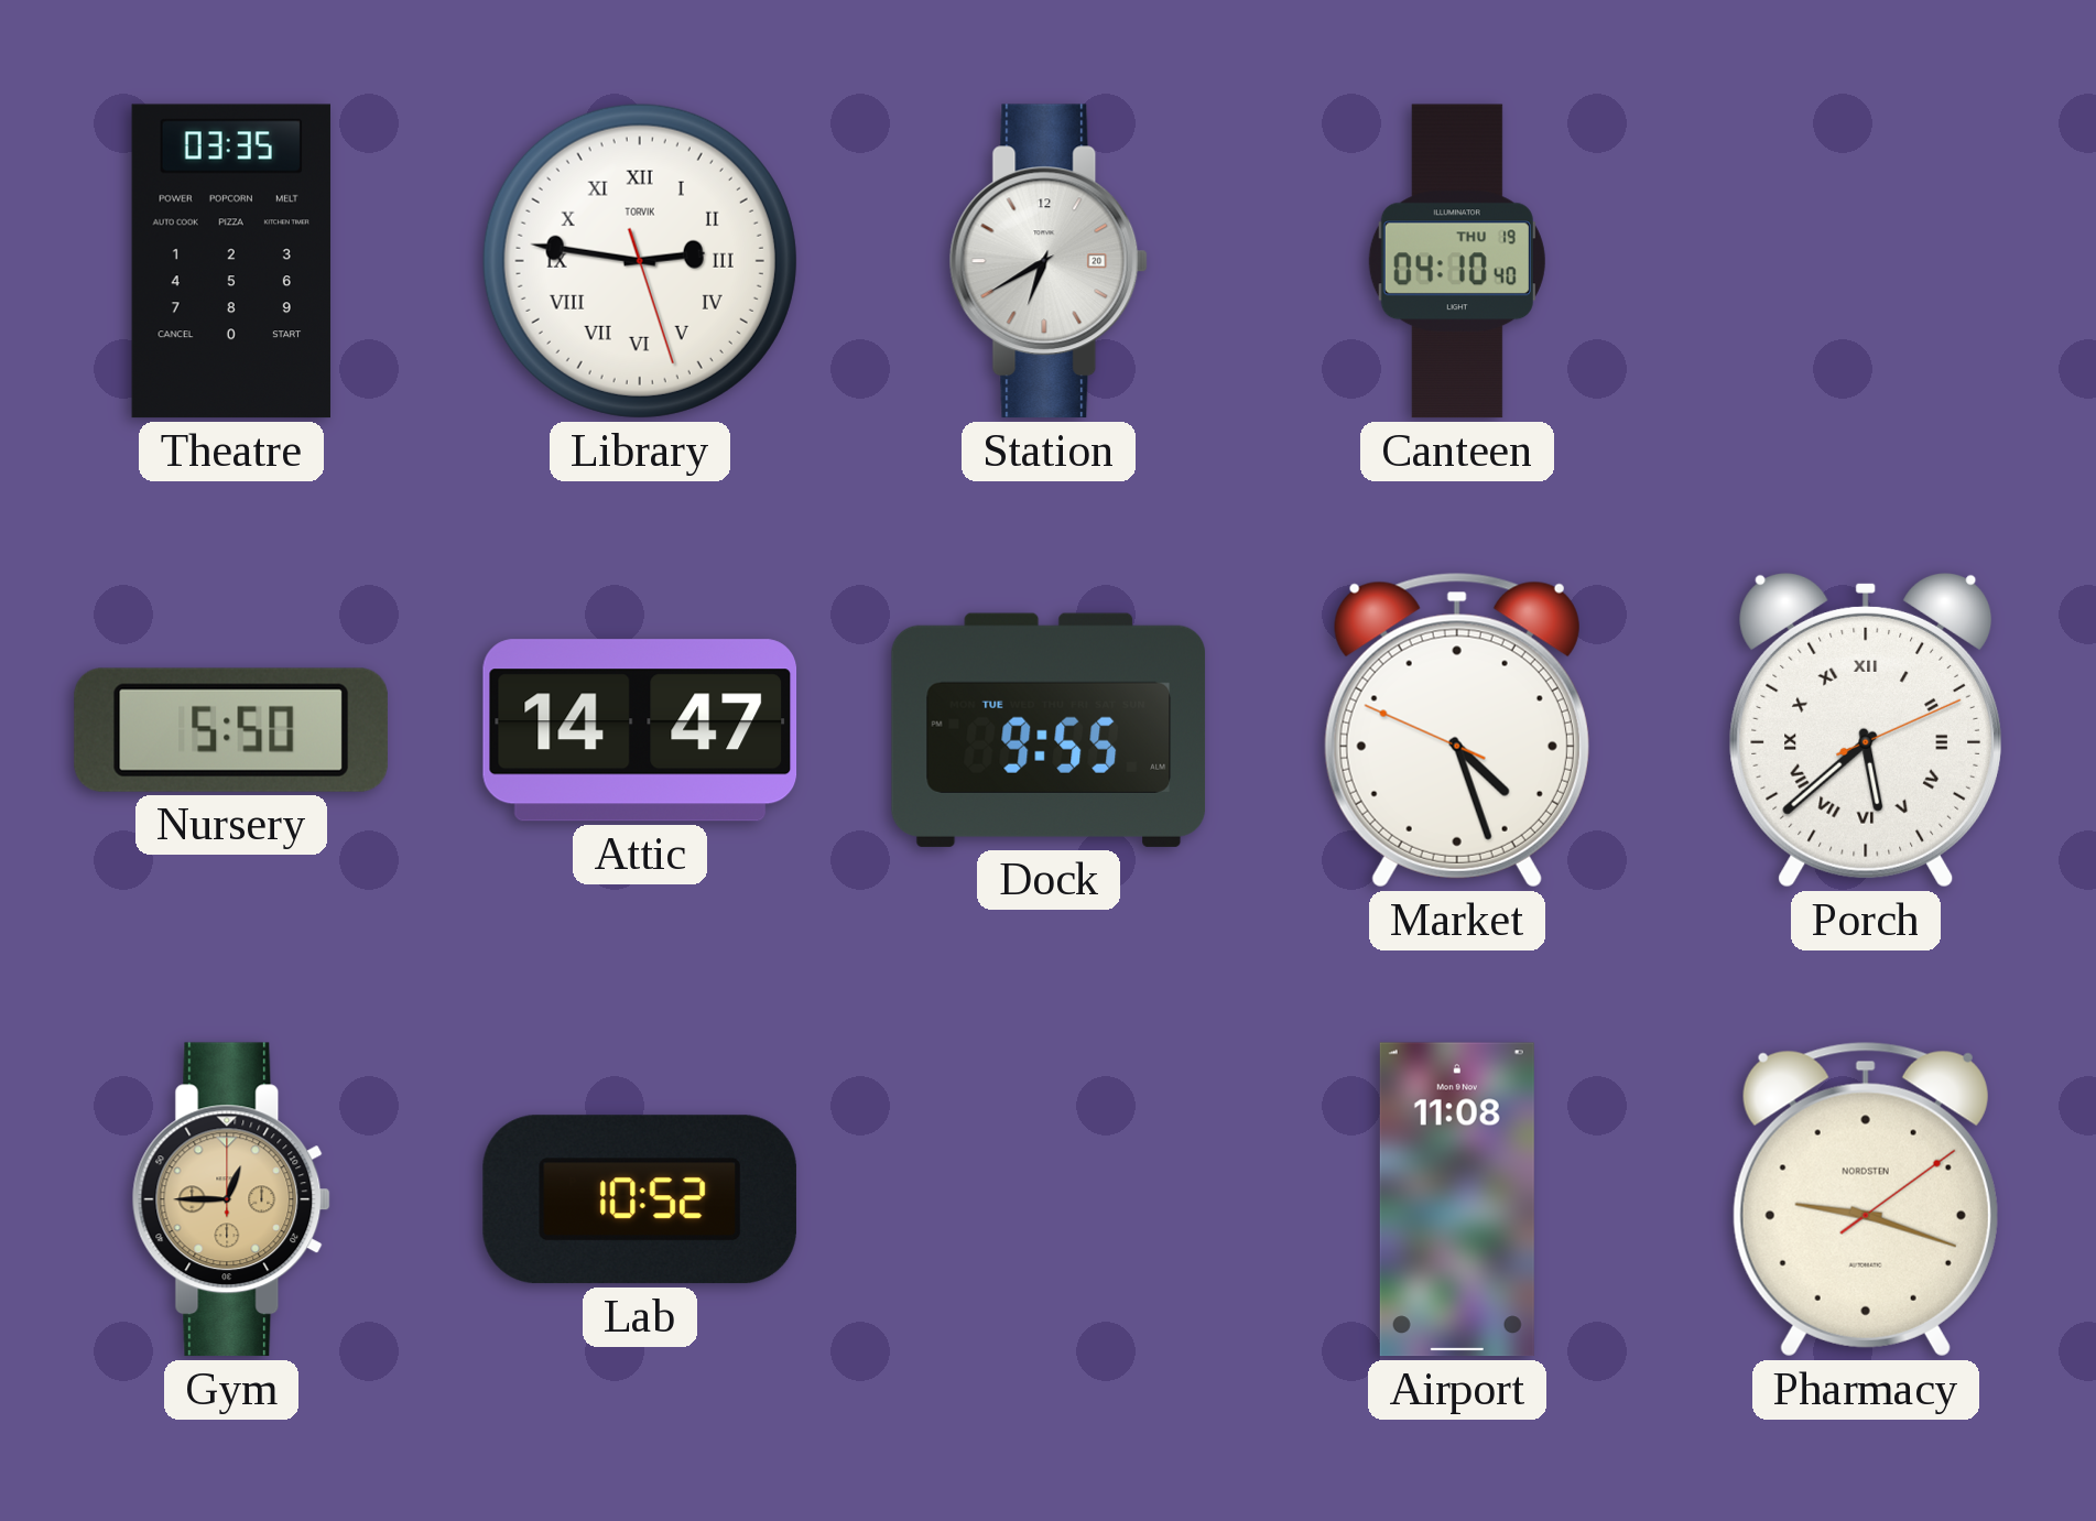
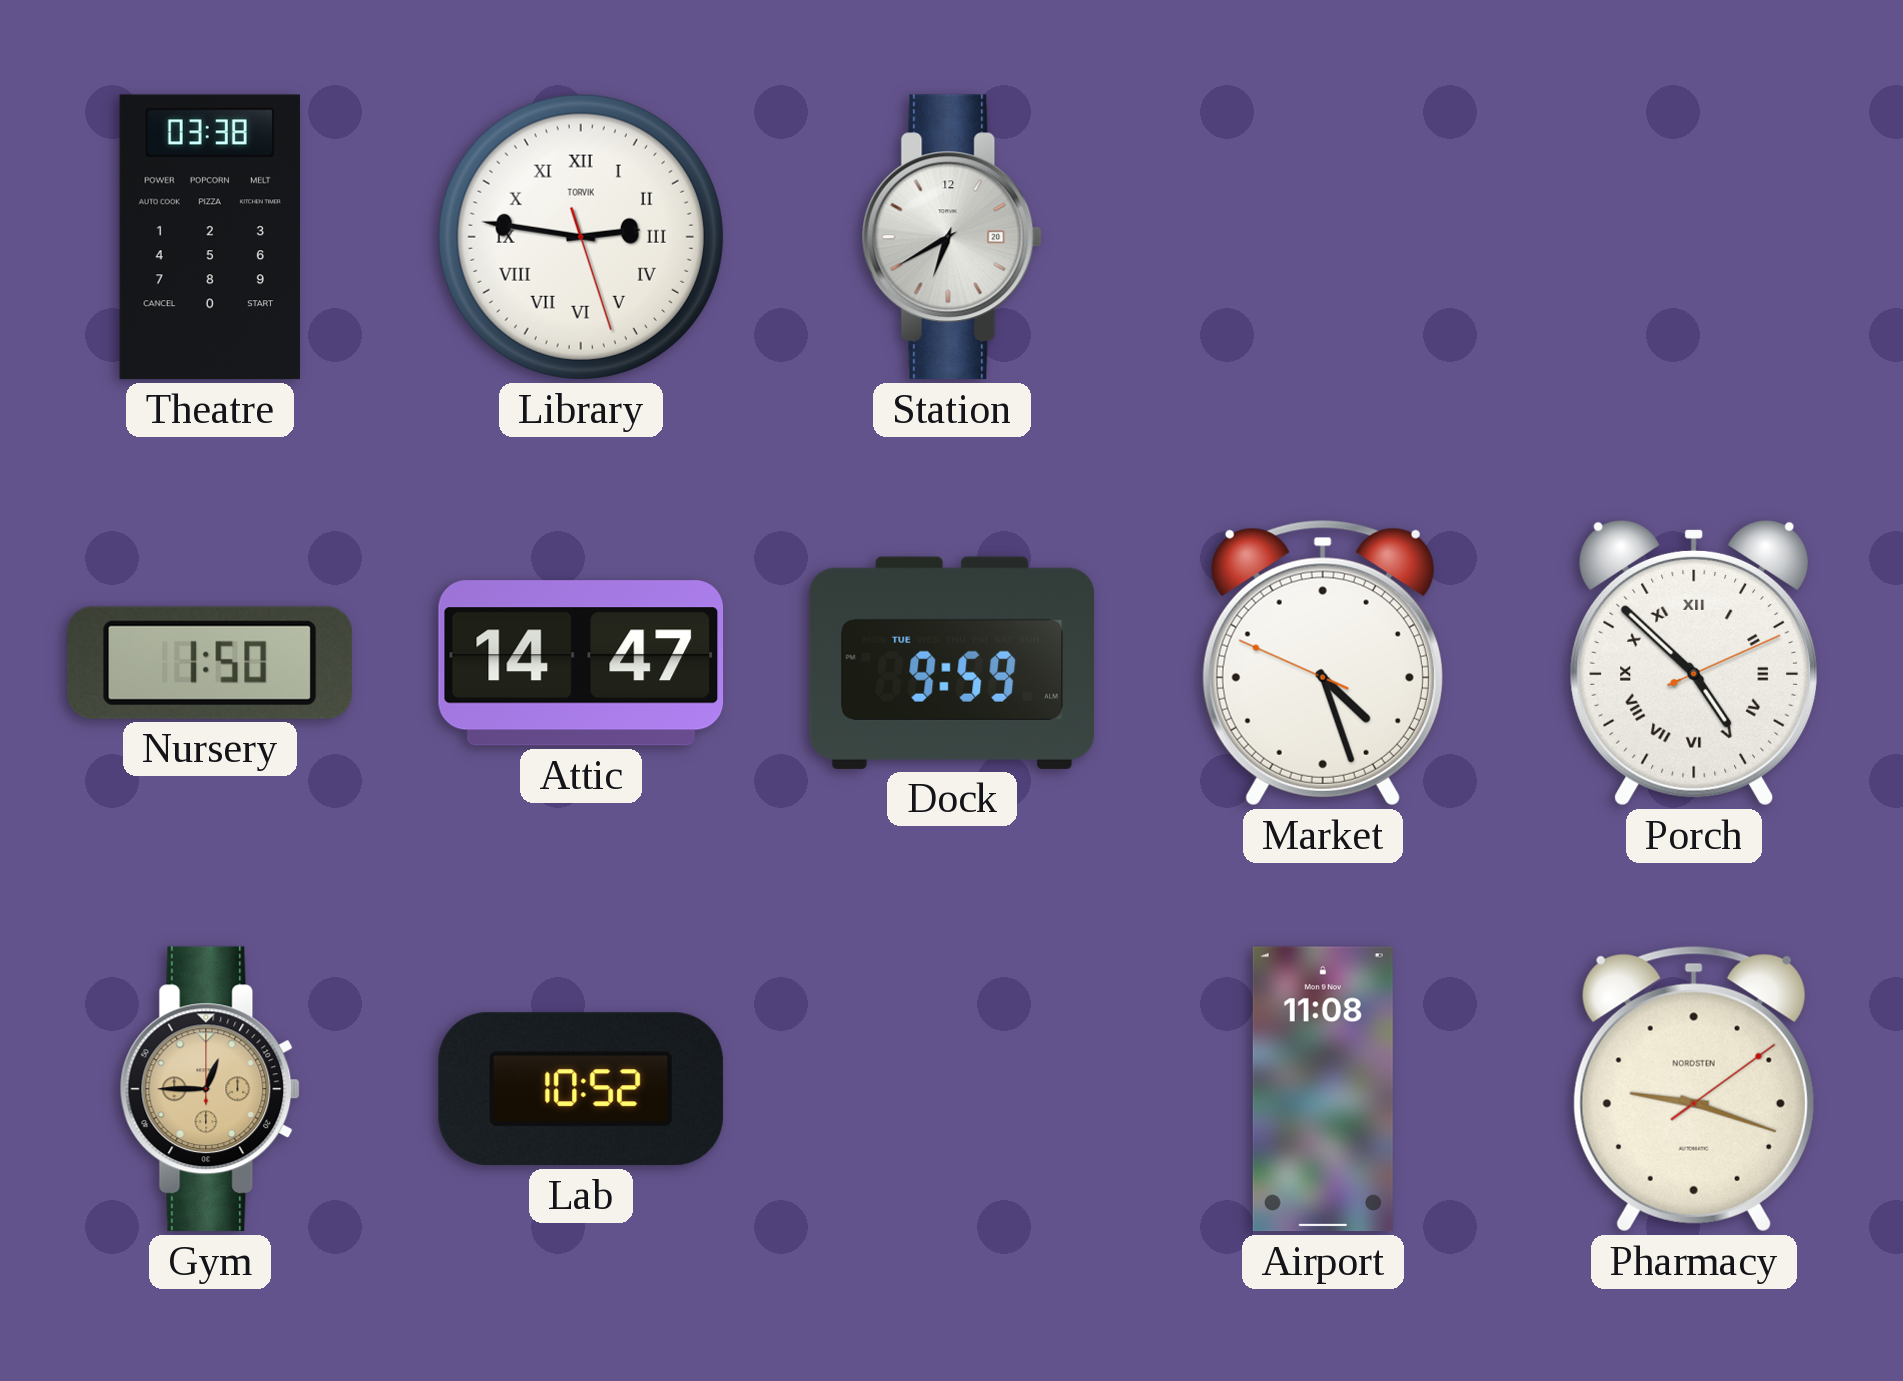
Theatre: 03:35 -> 03:38
Canteen: 04:10 -> none
Nursery: 5:50 -> 1:50
Dock: 9:55 -> 9:59
Porch: 5:38 -> 4:52
